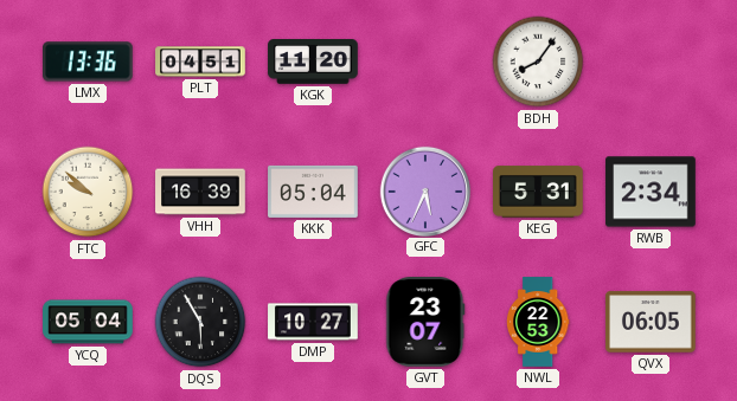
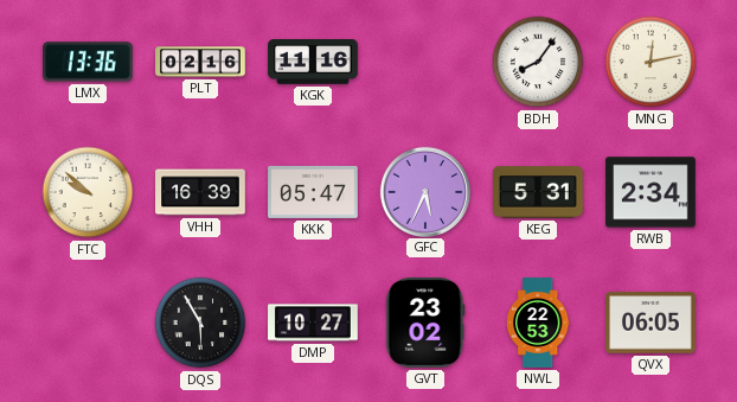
PLT: 04:51 -> 02:16
KGK: 11:20 -> 11:16
MNG: none -> 12:13
KKK: 05:04 -> 05:47
YCQ: 05:04 -> none
GVT: 23:07 -> 23:02
